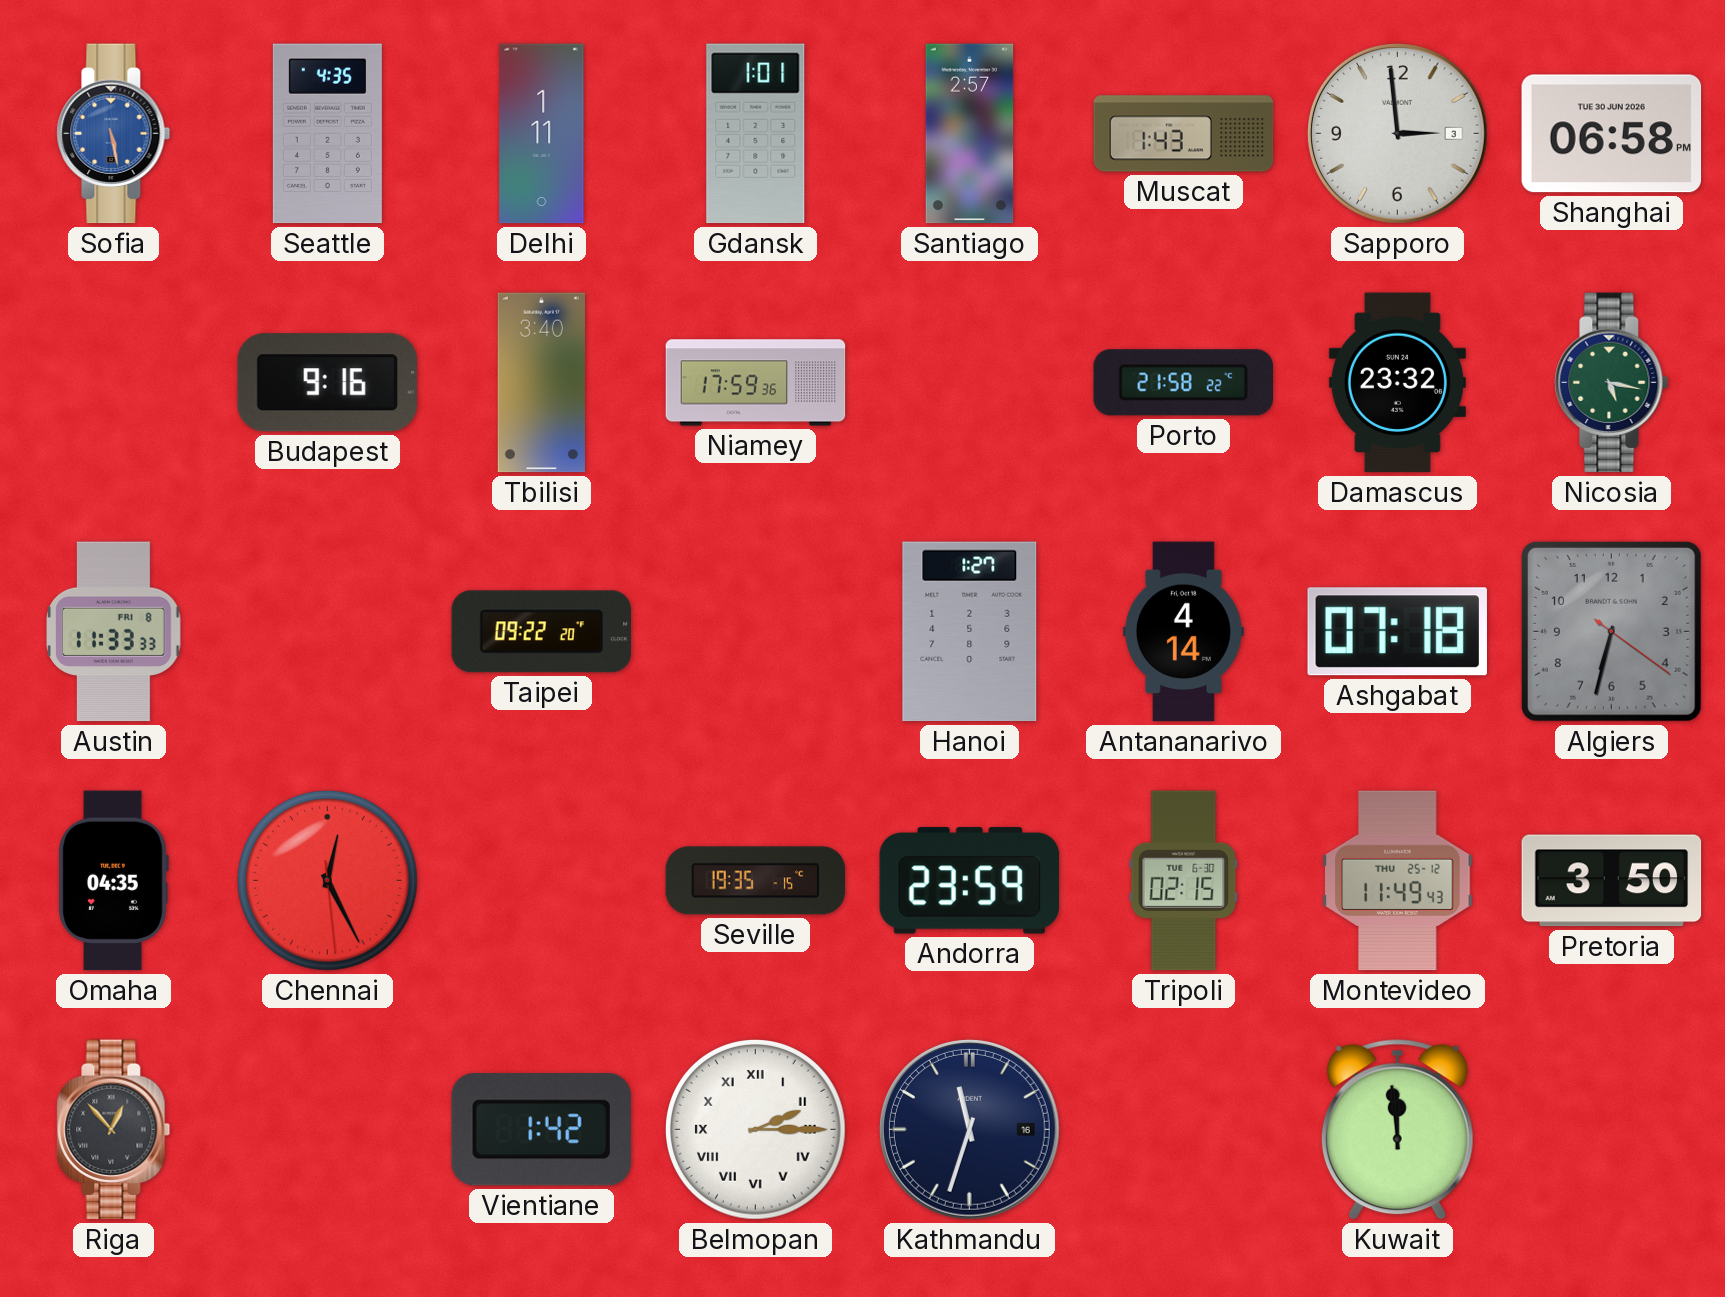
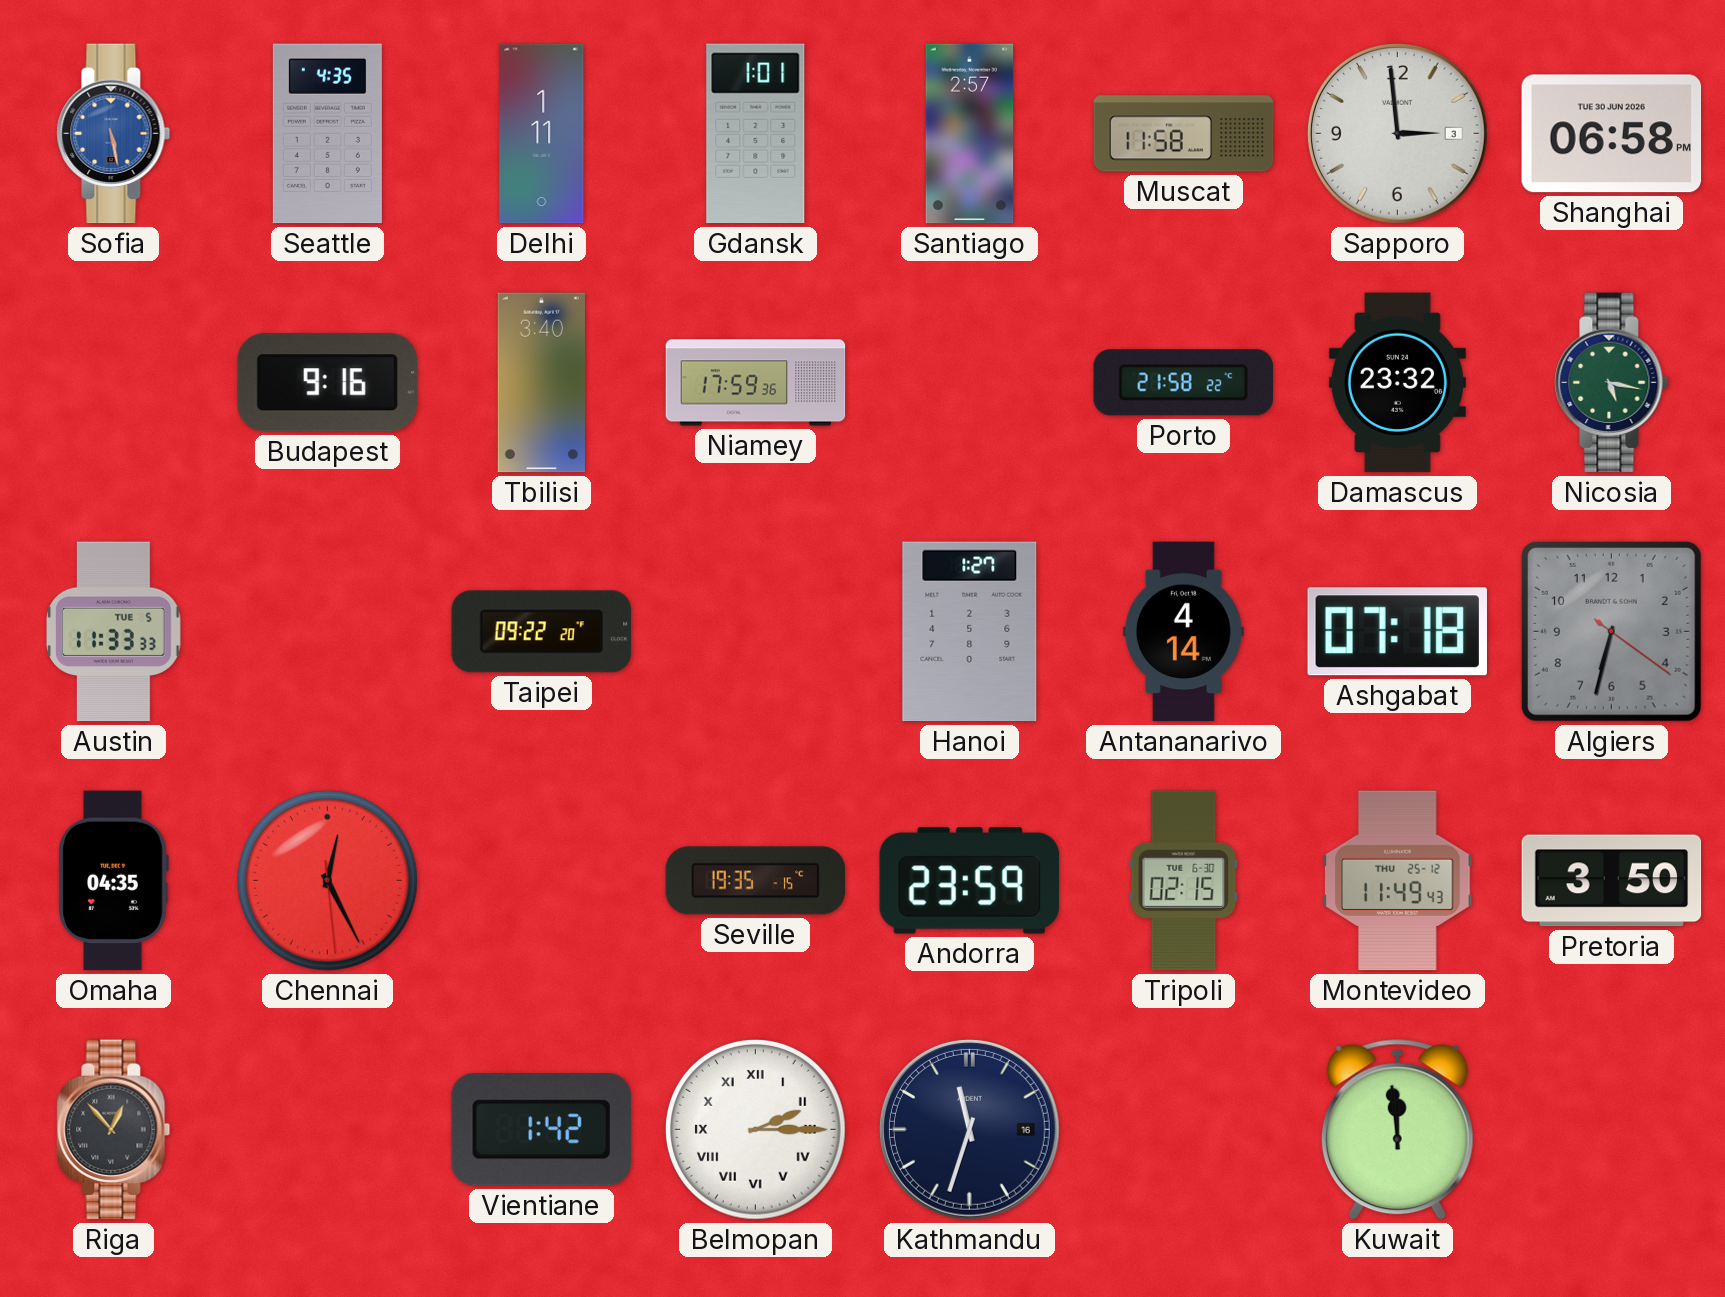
Muscat: 1:43 -> 11:58
Austin date: FRI 8 -> TUE 5
